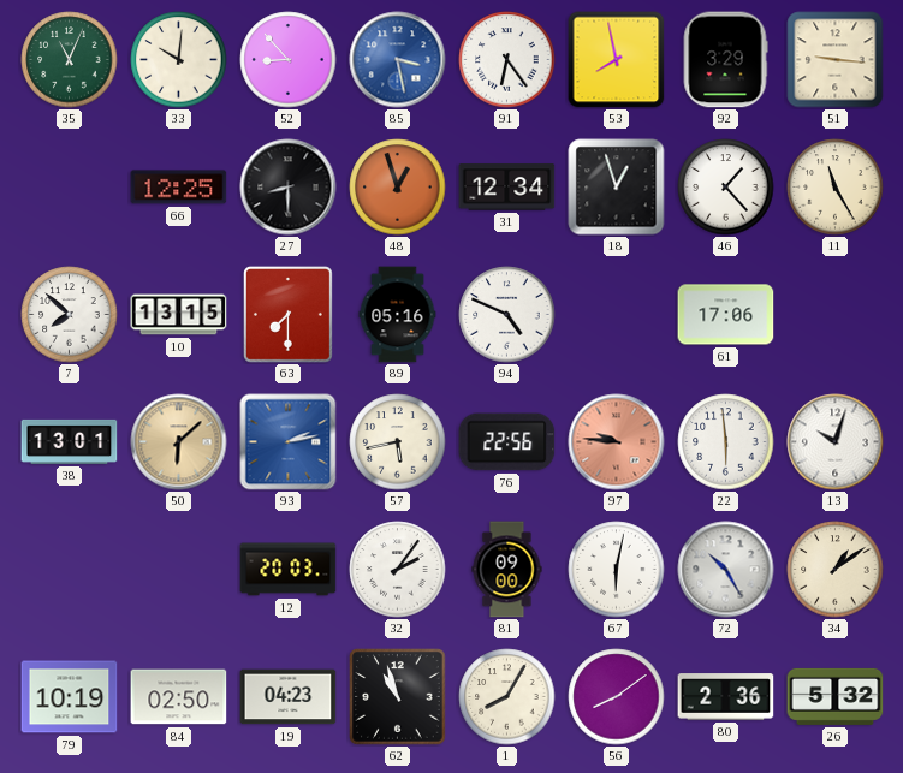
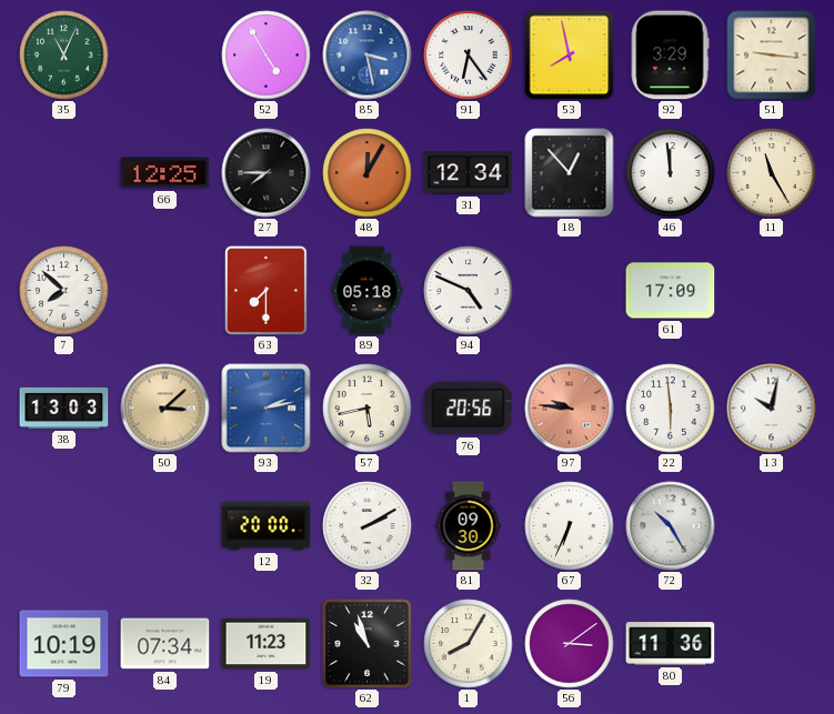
33: 10:01 -> none
52: 8:53 -> 4:55
27: 8:30 -> 7:45
48: 12:57 -> 12:05
18: 12:57 -> 12:53
46: 1:23 -> 11:59
10: 13:15 -> none
89: 05:16 -> 05:18
61: 17:06 -> 17:09
38: 13:01 -> 13:03
50: 6:08 -> 3:08
76: 22:56 -> 20:56
13: 10:03 -> 10:02
12: 20:03 -> 20:00
32: 2:06 -> 2:10
81: 09:00 -> 09:30
67: 6:02 -> 6:34
34: 1:09 -> none
84: 02:50 -> 07:34
19: 04:23 -> 11:23
56: 8:09 -> 3:09
80: 2:36 -> 11:36
26: 5:32 -> none
